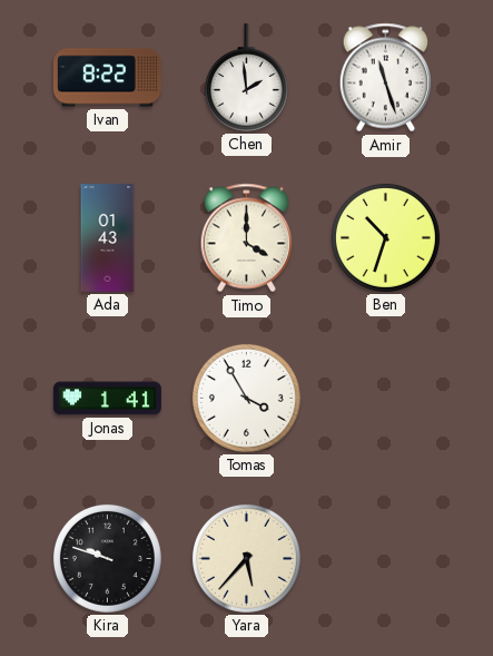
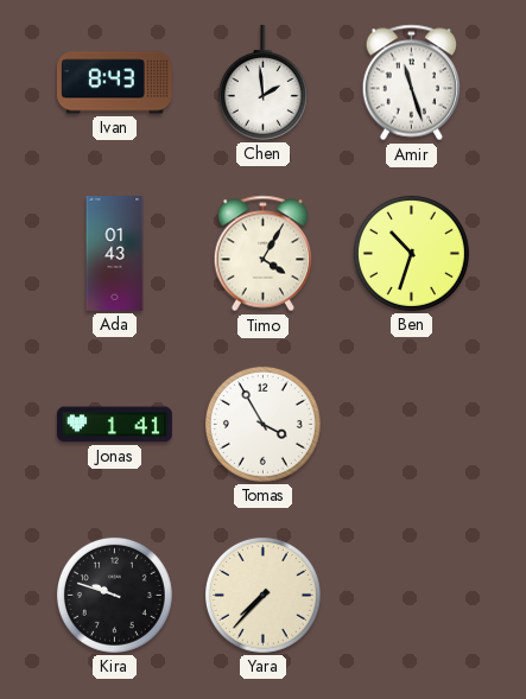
Ivan: 8:22 -> 8:43
Timo: 4:00 -> 4:05
Yara: 5:37 -> 7:37
